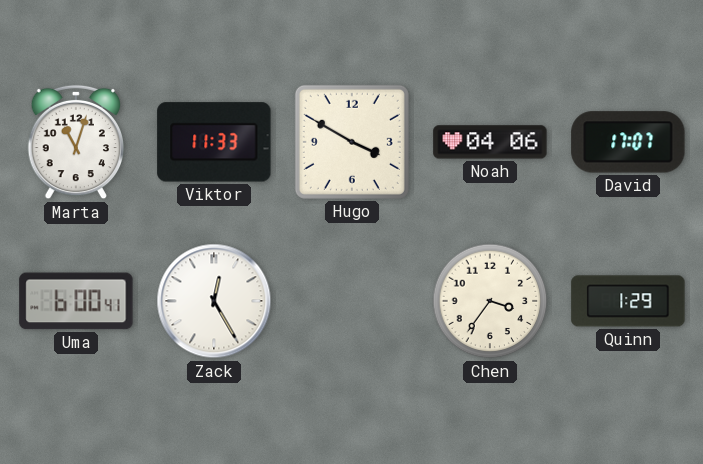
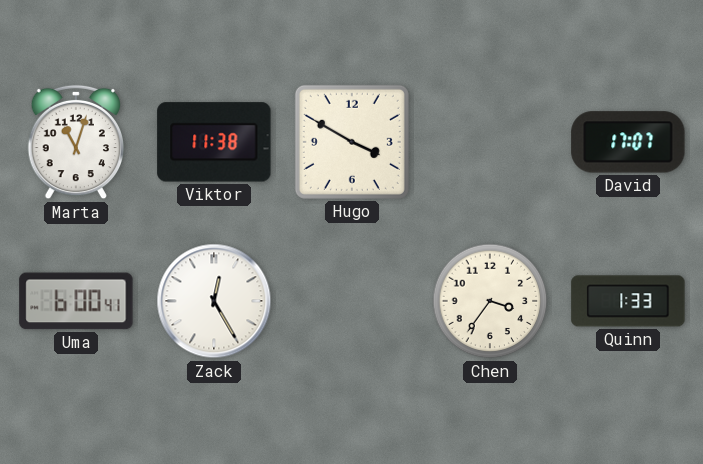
Viktor: 11:33 -> 11:38
Noah: 04:06 -> none
Quinn: 1:29 -> 1:33
